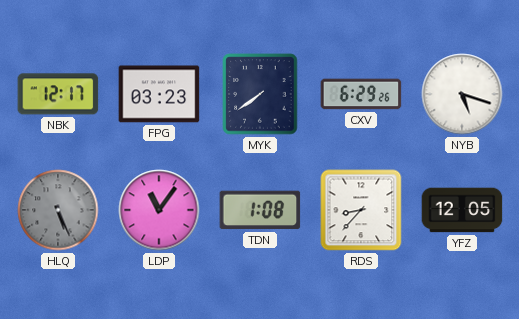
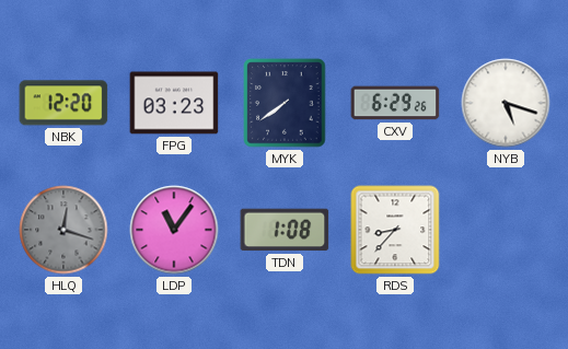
NBK: 12:17 -> 12:20
HLQ: 5:26 -> 12:18
YFZ: 12:05 -> none
